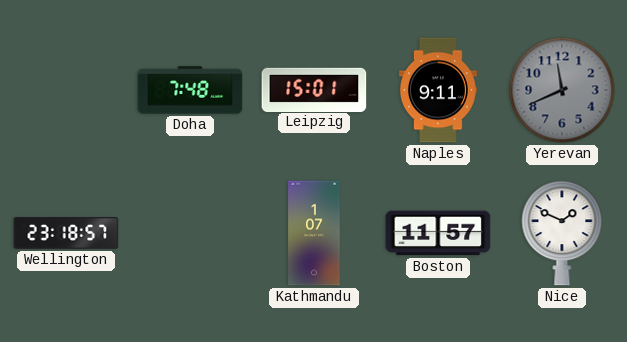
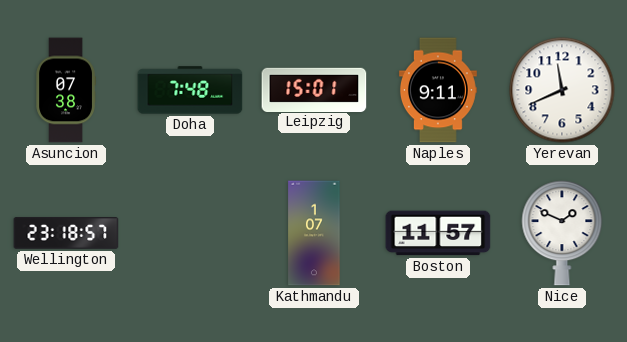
Asuncion: none -> 07:38
Yerevan dial: grey -> white
